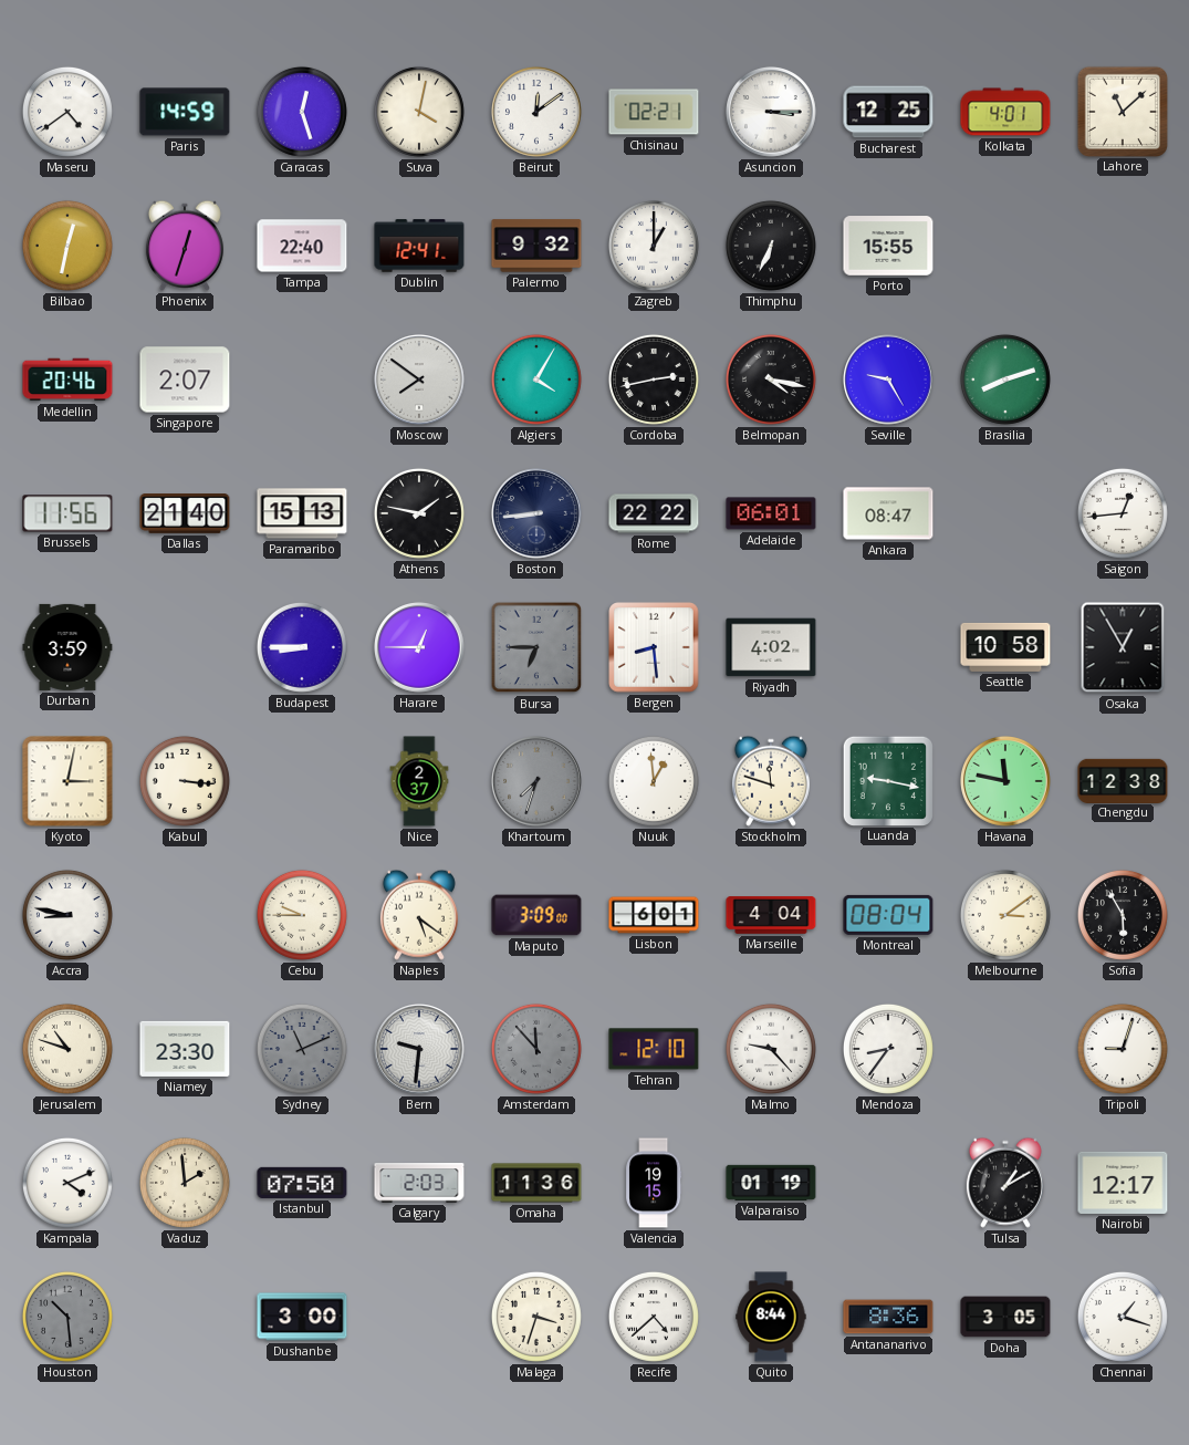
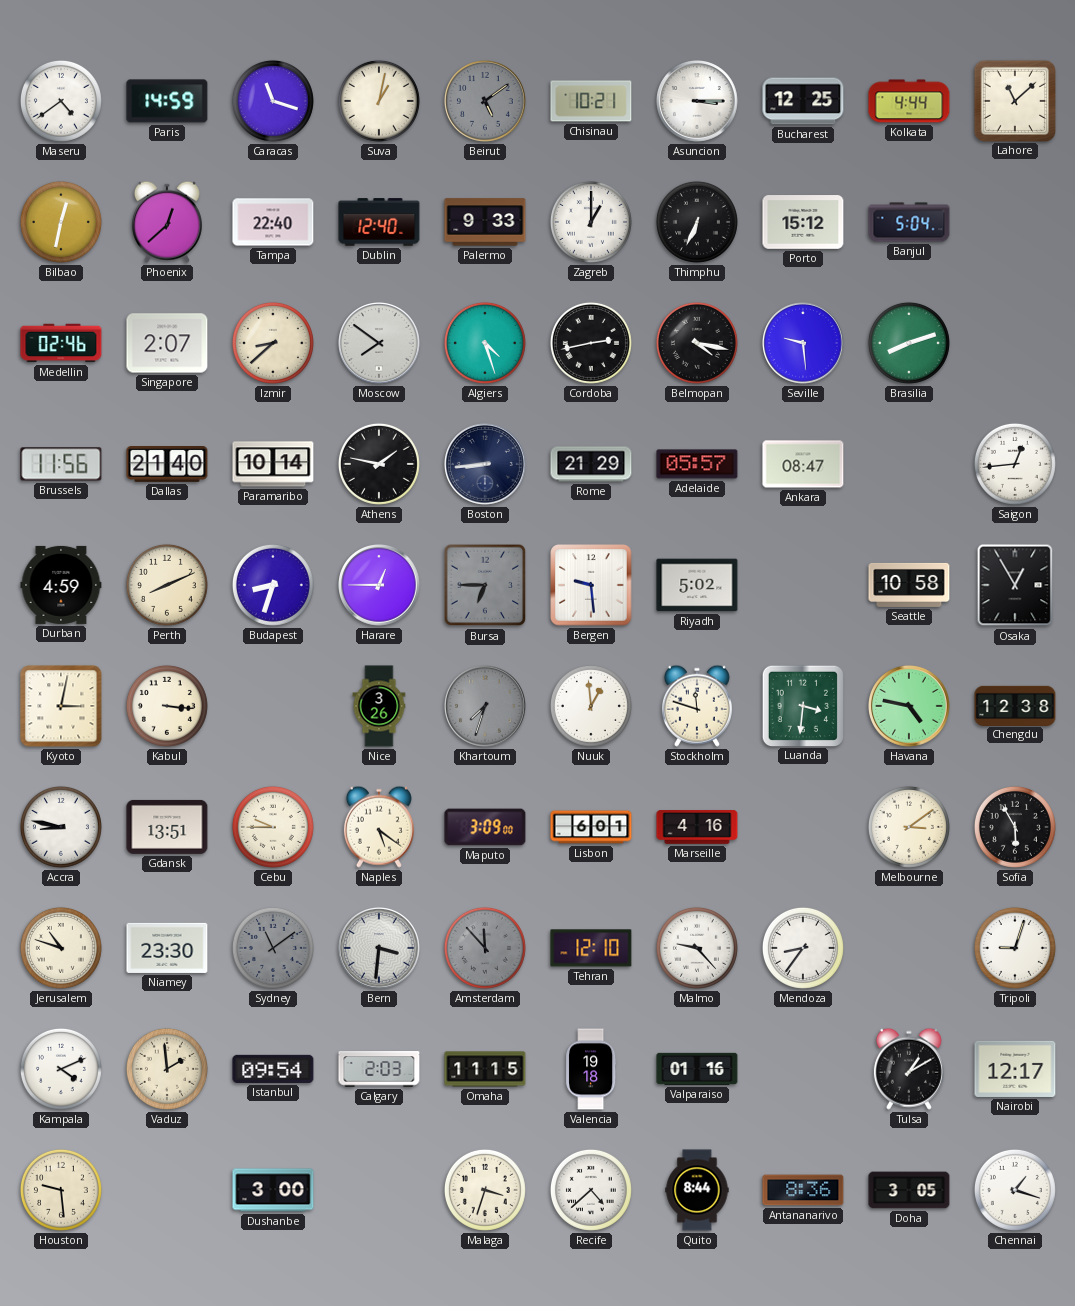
Caracas: 12:27 -> 11:18
Suva: 4:02 -> 1:02
Beirut: 12:09 -> 5:09
Beirut dial: white -> grey
Chisinau: 02:21 -> 10:21
Kolkata: 4:01 -> 4:44
Phoenix: 12:33 -> 12:38
Dublin: 12:41 -> 12:40
Palermo: 9:32 -> 9:33
Porto: 15:55 -> 15:12
Banjul: none -> 5:04
Medellin: 20:46 -> 02:46
Izmir: none -> 8:38
Algiers: 4:05 -> 4:27
Seville: 9:25 -> 9:29
Paramaribo: 15:13 -> 10:14
Rome: 22:22 -> 21:29
Adelaide: 06:01 -> 05:57
Durban: 3:59 -> 4:59
Perth: none -> 8:11
Budapest: 8:45 -> 8:33
Bergen: 8:29 -> 9:29
Riyadh: 4:02 -> 5:02
Nice: 2:37 -> 3:26
Luanda: 9:17 -> 3:31
Havana: 11:47 -> 4:47
Gdansk: none -> 13:51
Marseille: 4:04 -> 4:16
Montreal: 08:04 -> none
Sydney: 11:11 -> 11:09
Bern: 9:31 -> 3:31
Istanbul: 07:50 -> 09:54
Omaha: 11:36 -> 11:15
Valencia: 19:15 -> 19:18
Valparaiso: 01:19 -> 01:16
Houston: 10:29 -> 9:29
Houston dial: grey -> cream
